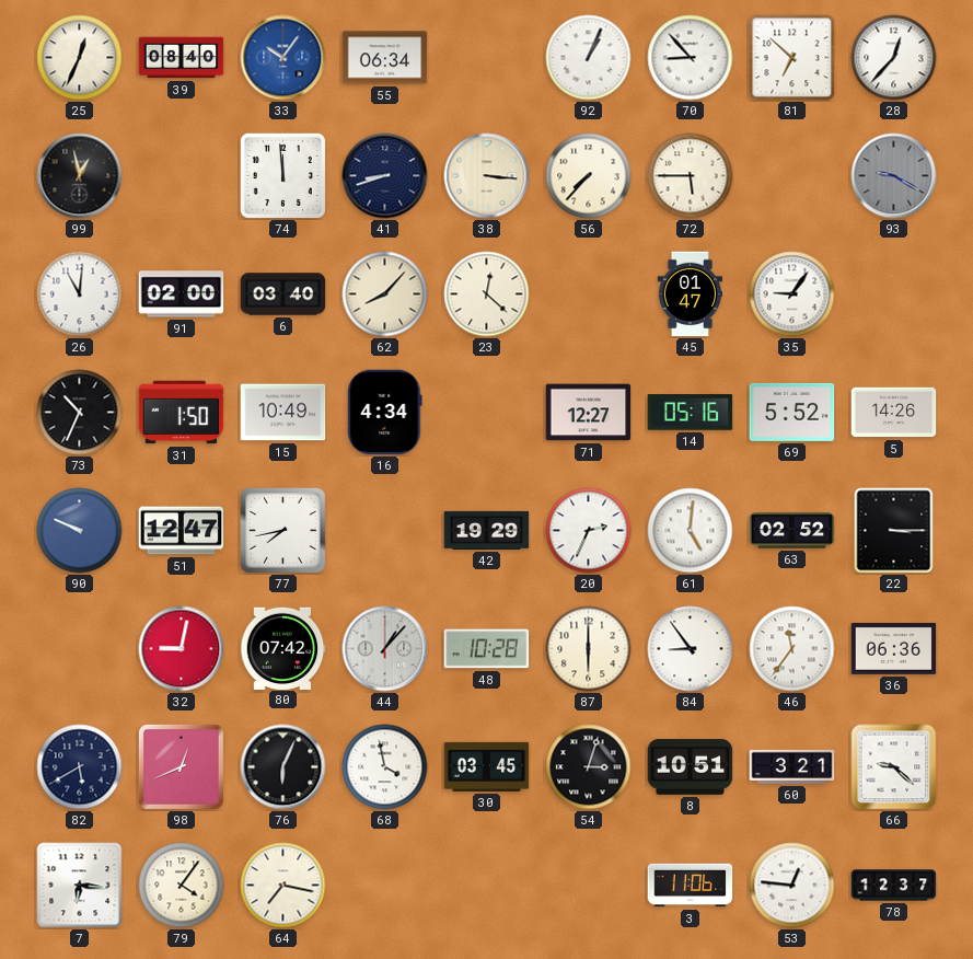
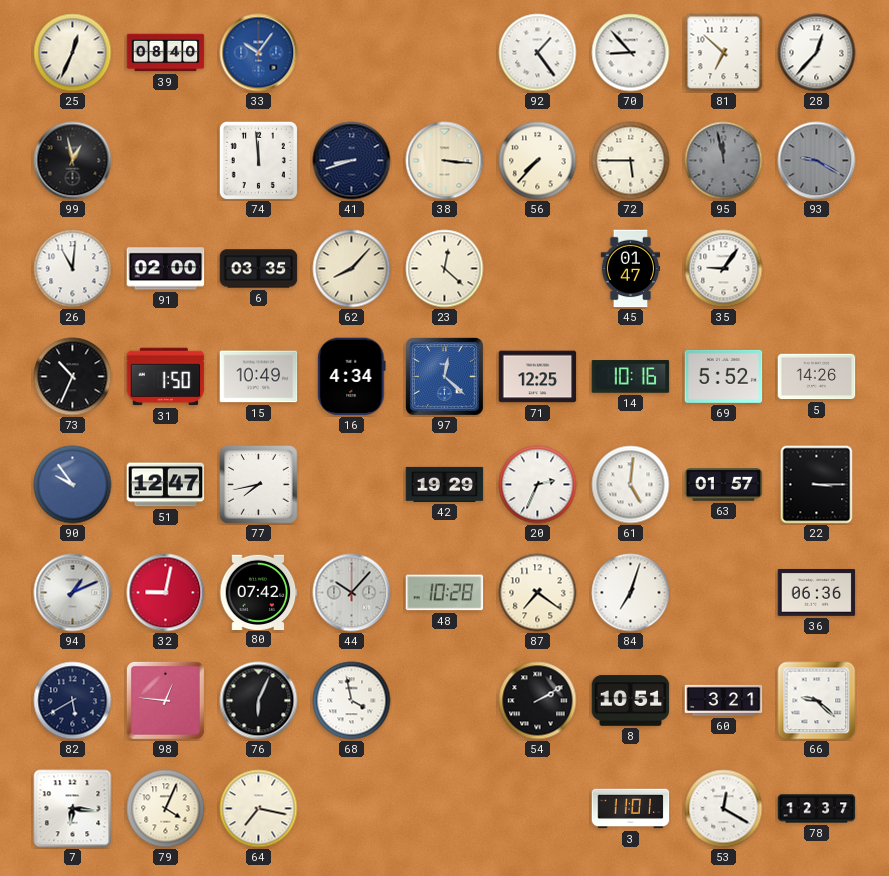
55: 06:34 -> none
92: 1:04 -> 1:24
95: none -> 11:58
6: 03:40 -> 03:35
97: none -> 12:22
71: 12:27 -> 12:25
14: 05:16 -> 10:16
90: 9:49 -> 9:54
63: 02:52 -> 01:57
94: none -> 1:11
44: 1:07 -> 10:07
87: 6:00 -> 7:21
84: 8:54 -> 7:03
46: 11:36 -> none
98: 12:41 -> 12:46
30: 03:45 -> none
54: 3:03 -> 2:10
79: 4:06 -> 4:04
3: 11:06 -> 11:01
53: 12:46 -> 12:20
